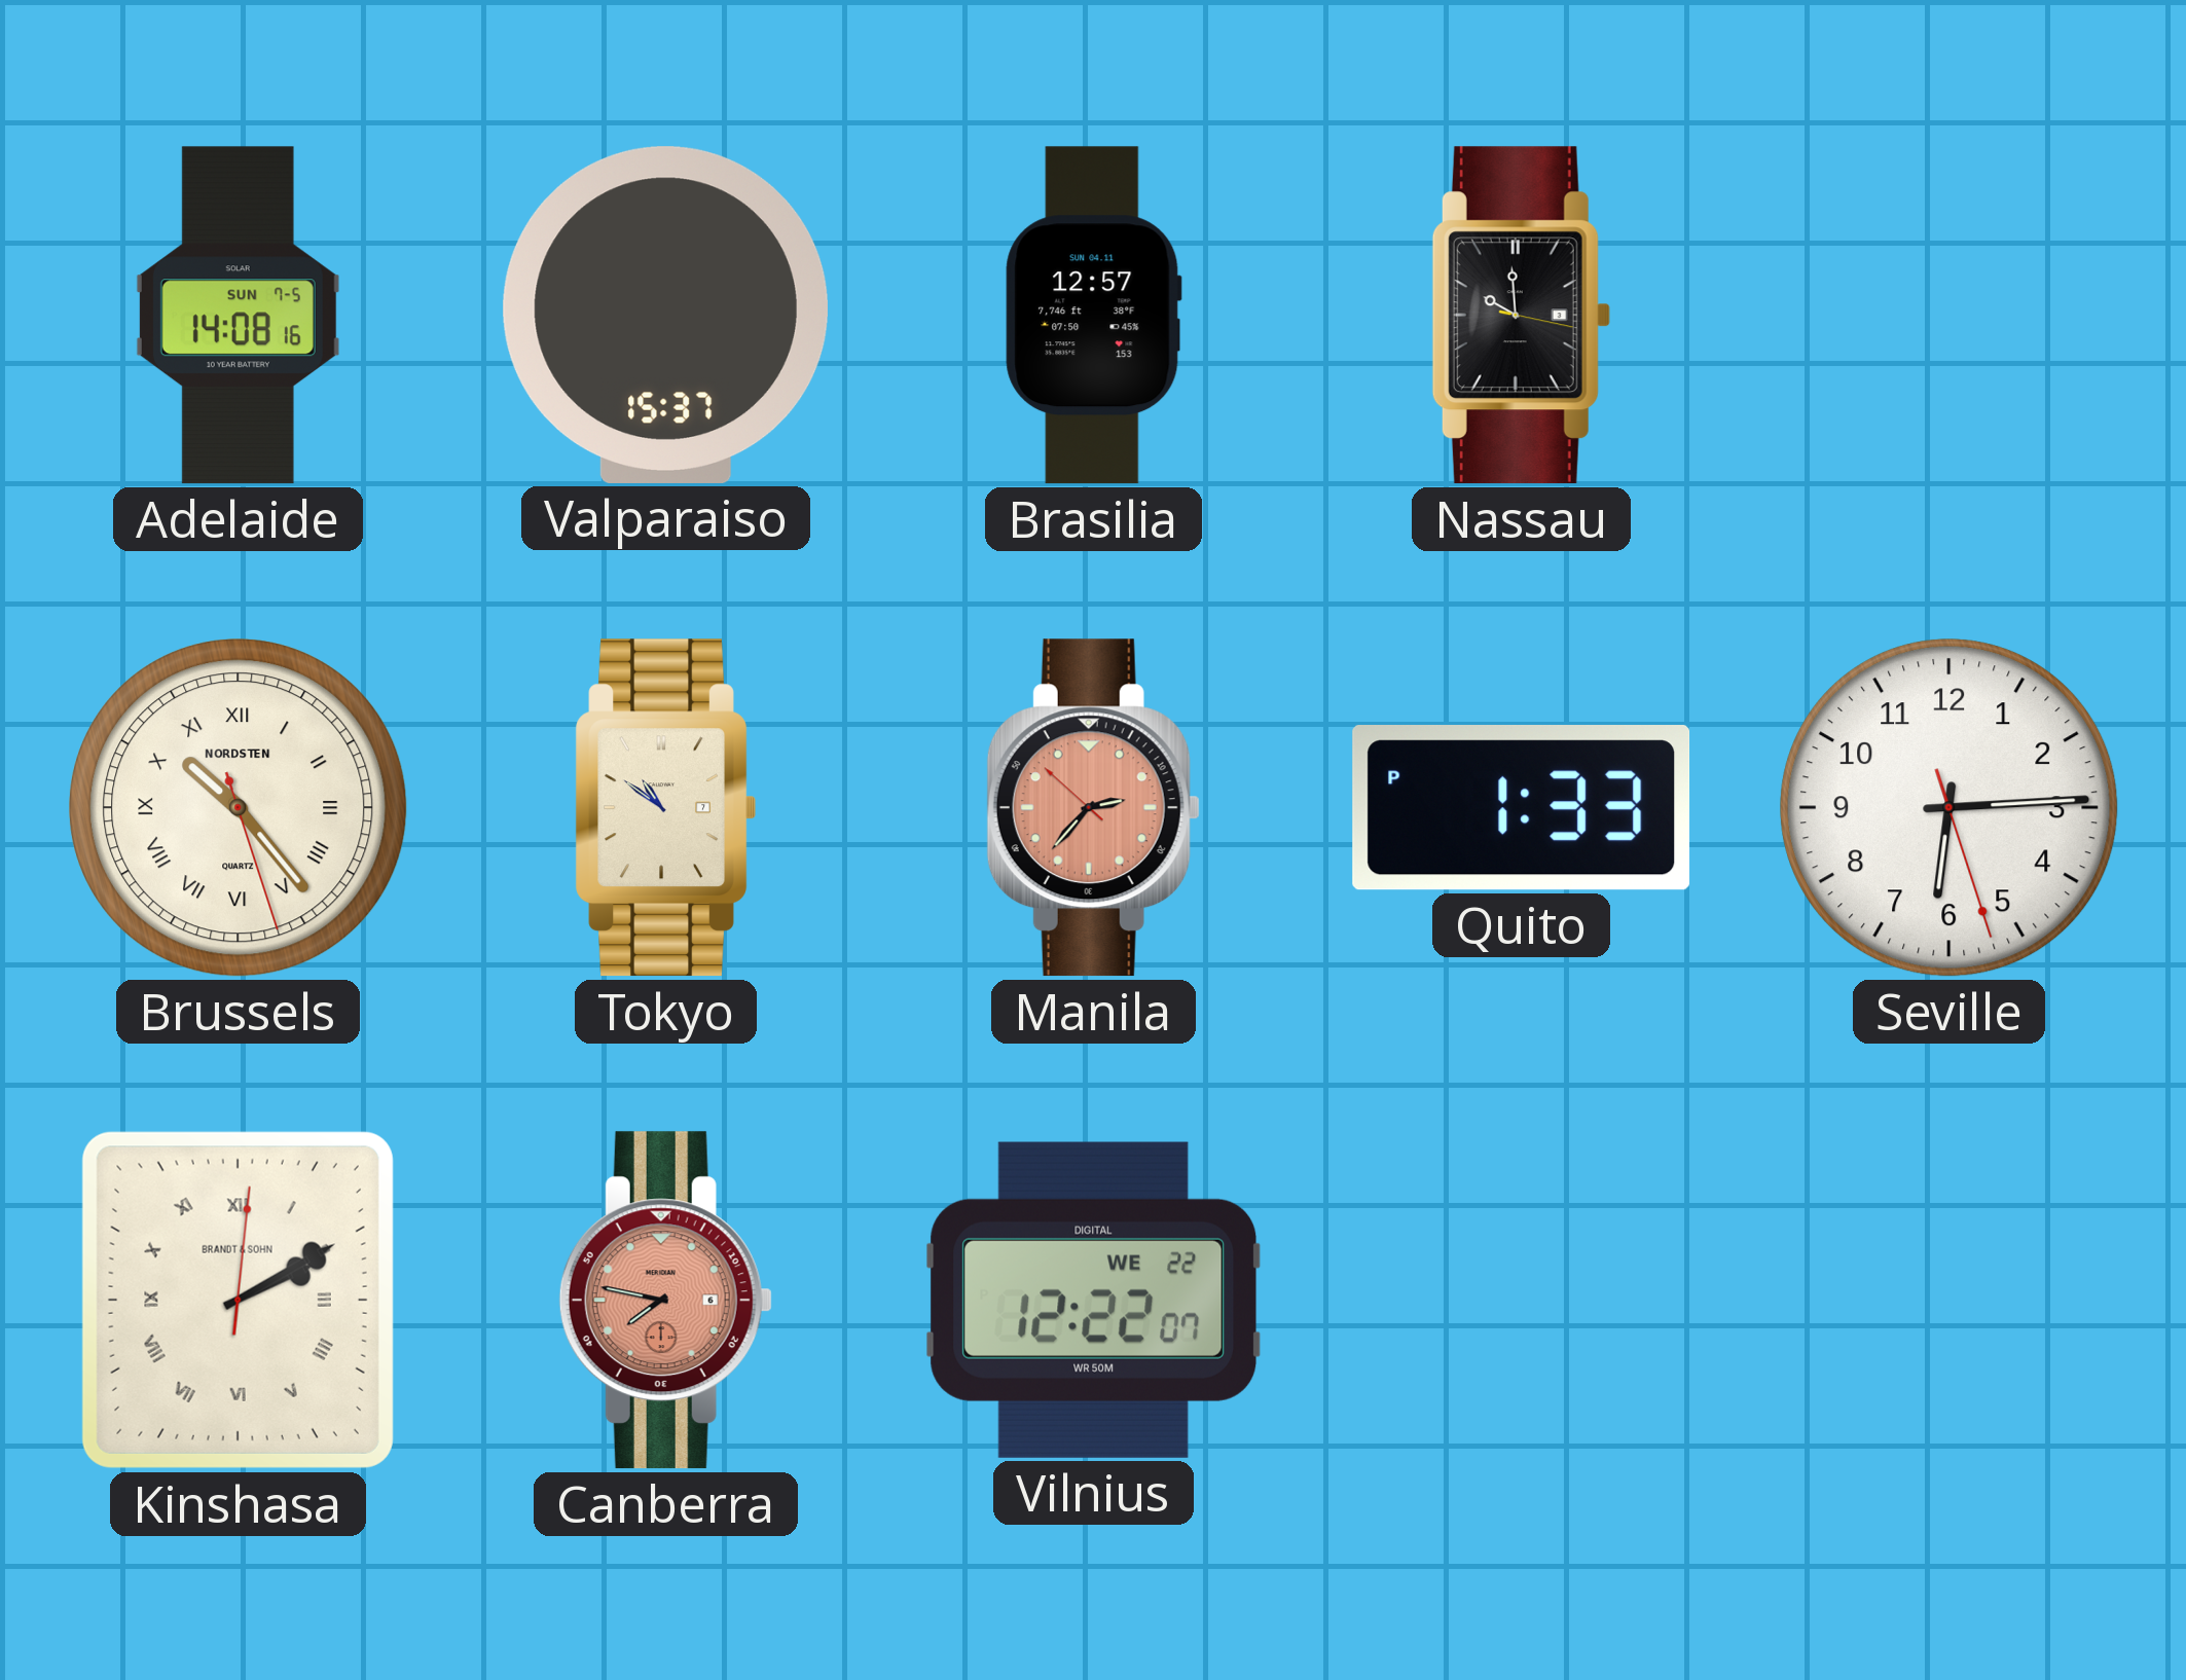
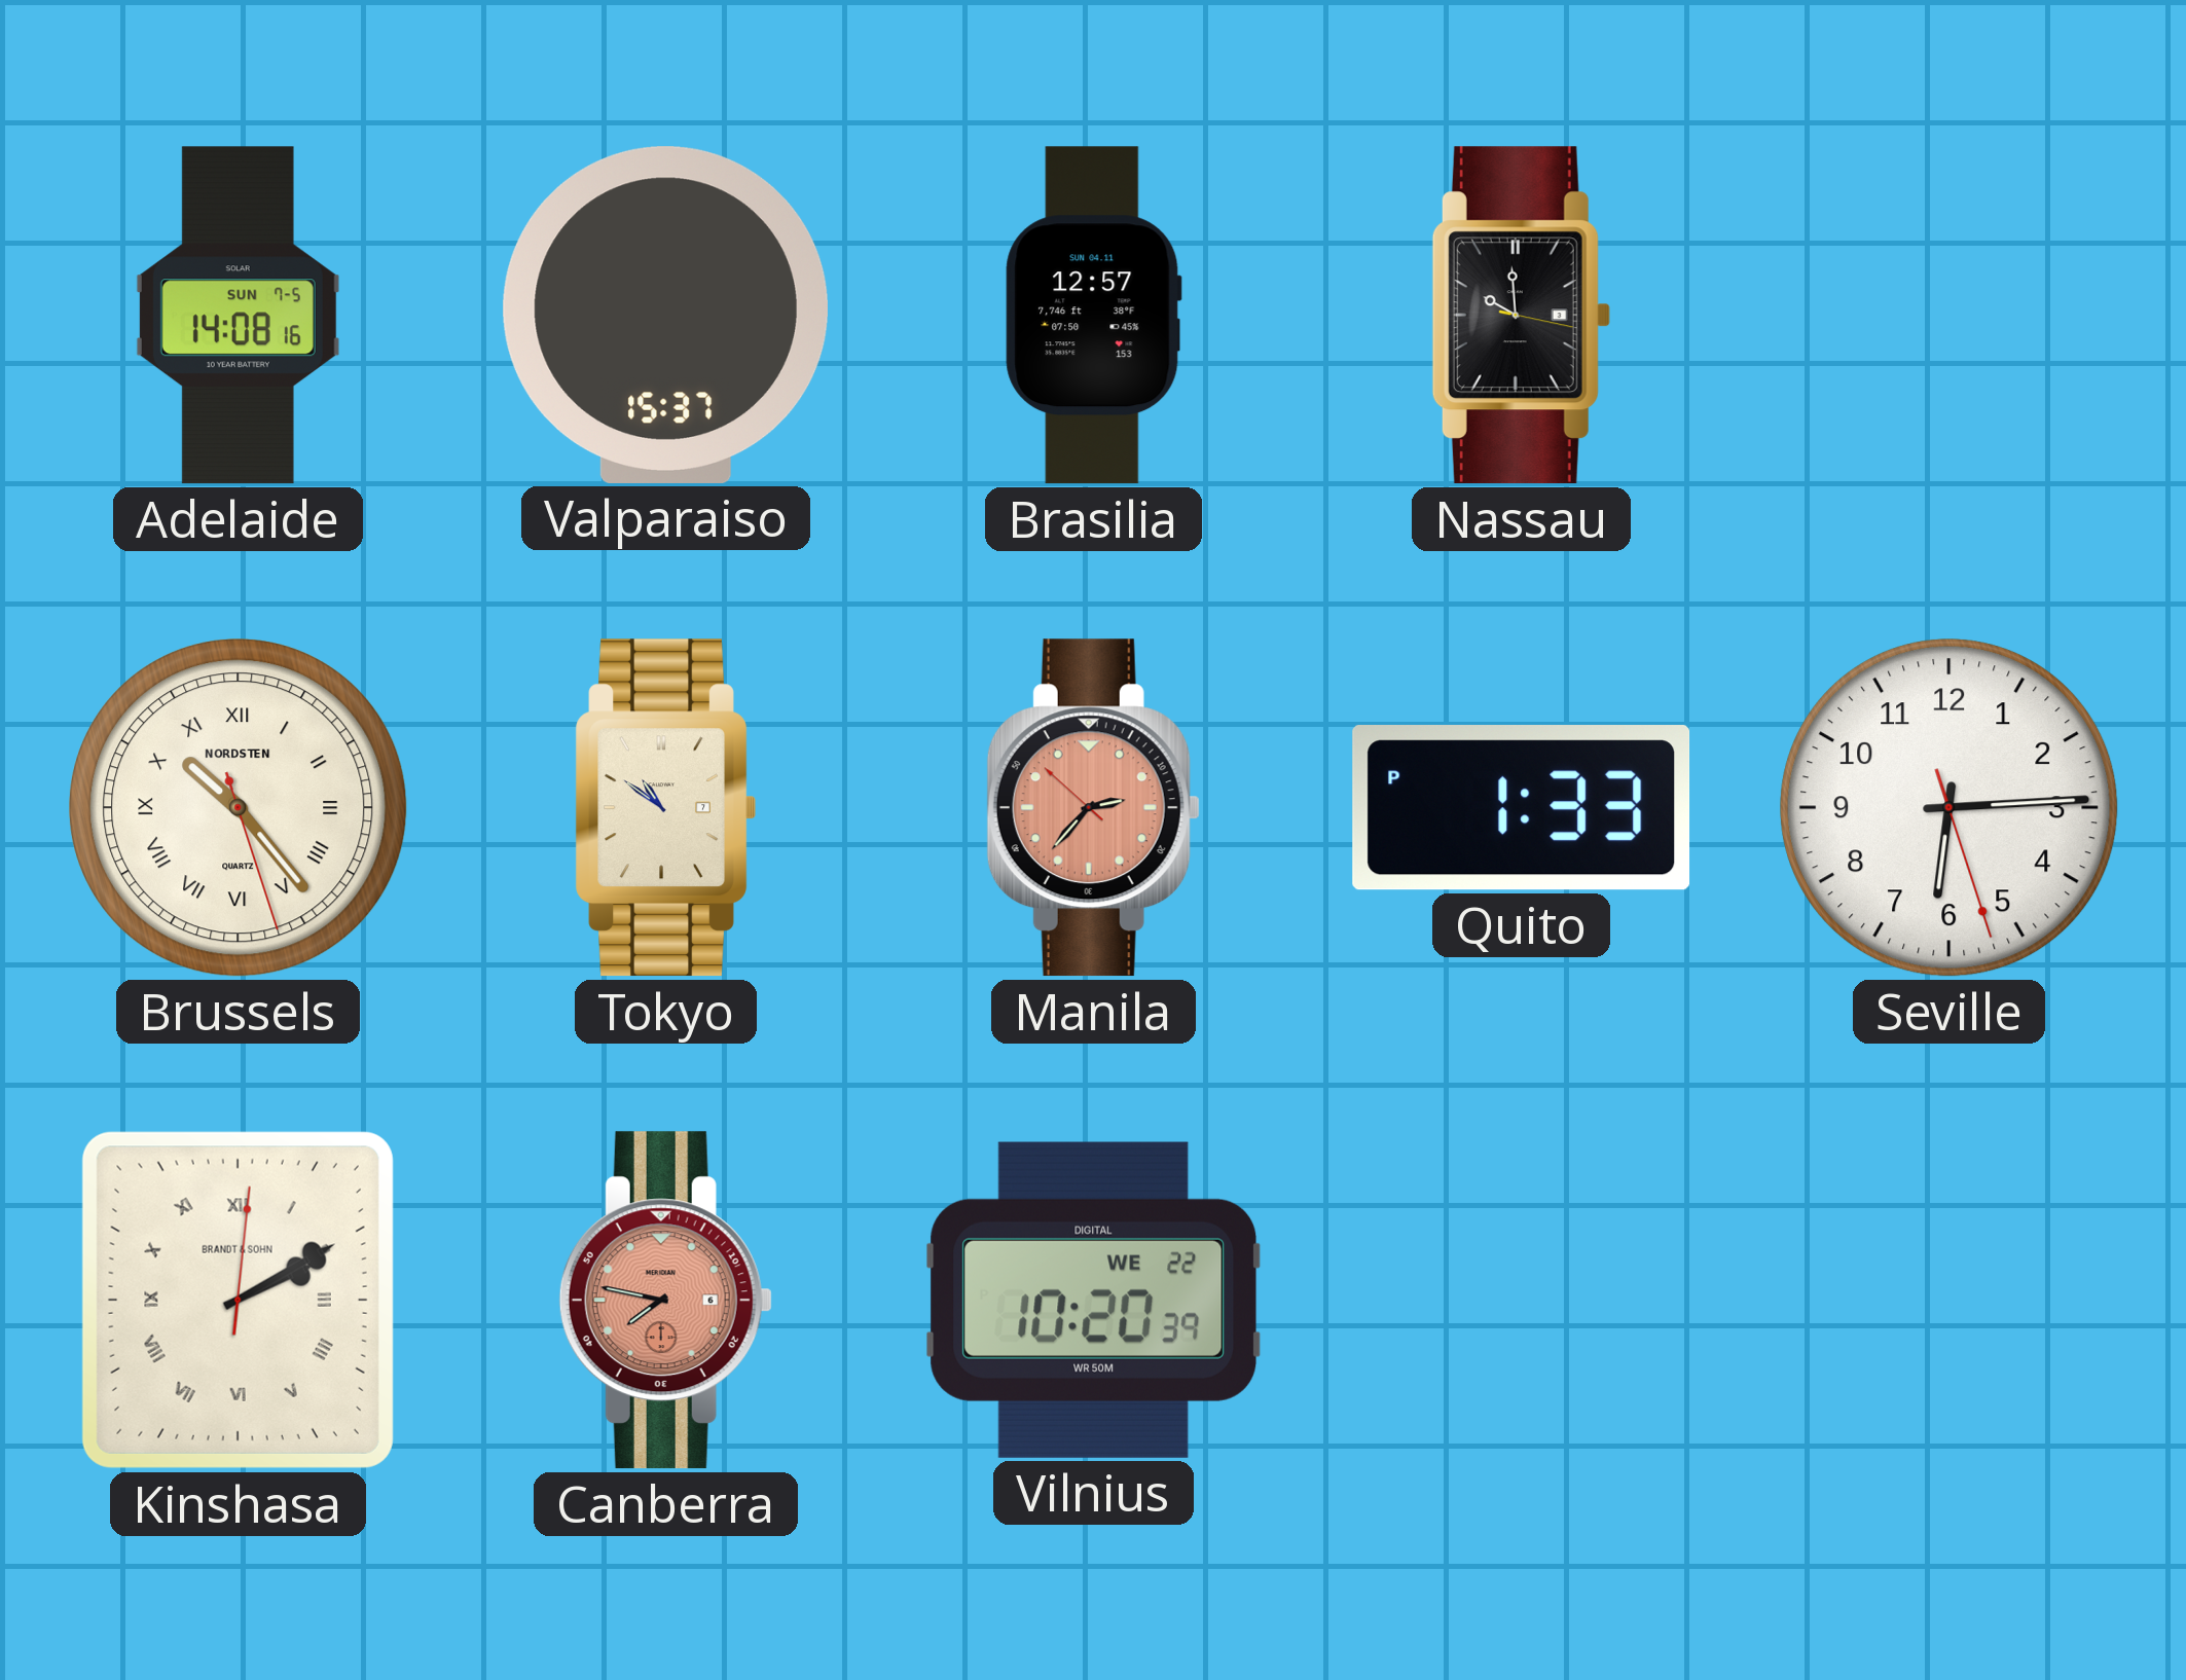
Vilnius: 12:22 -> 10:20
